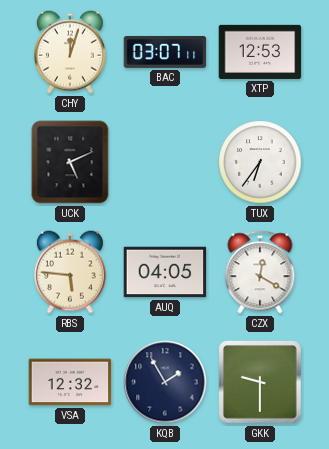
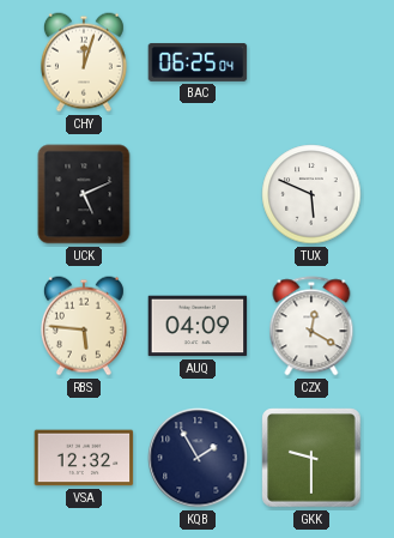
BAC: 03:07 -> 06:25
XTP: 12:53 -> none
TUX: 6:36 -> 5:49
AUQ: 04:05 -> 04:09
